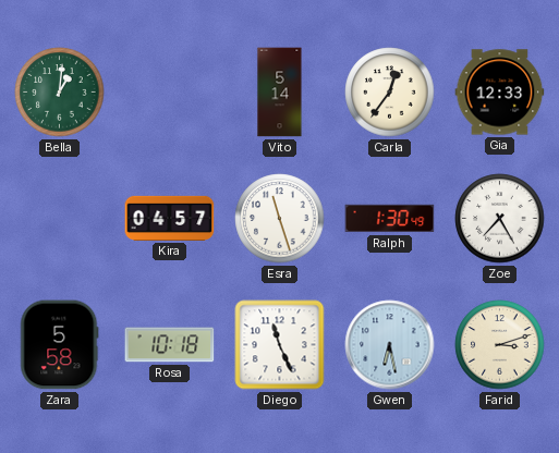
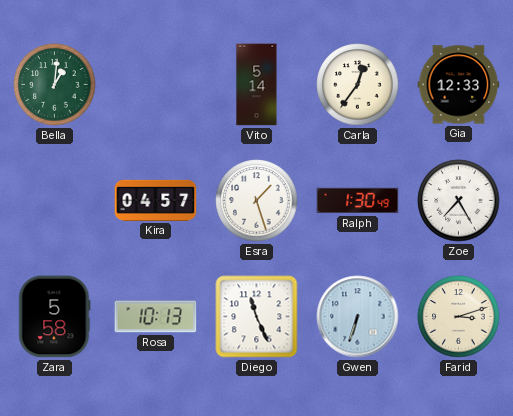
Esra: 11:27 -> 1:27
Rosa: 10:18 -> 10:13
Gwen: 6:28 -> 6:33
